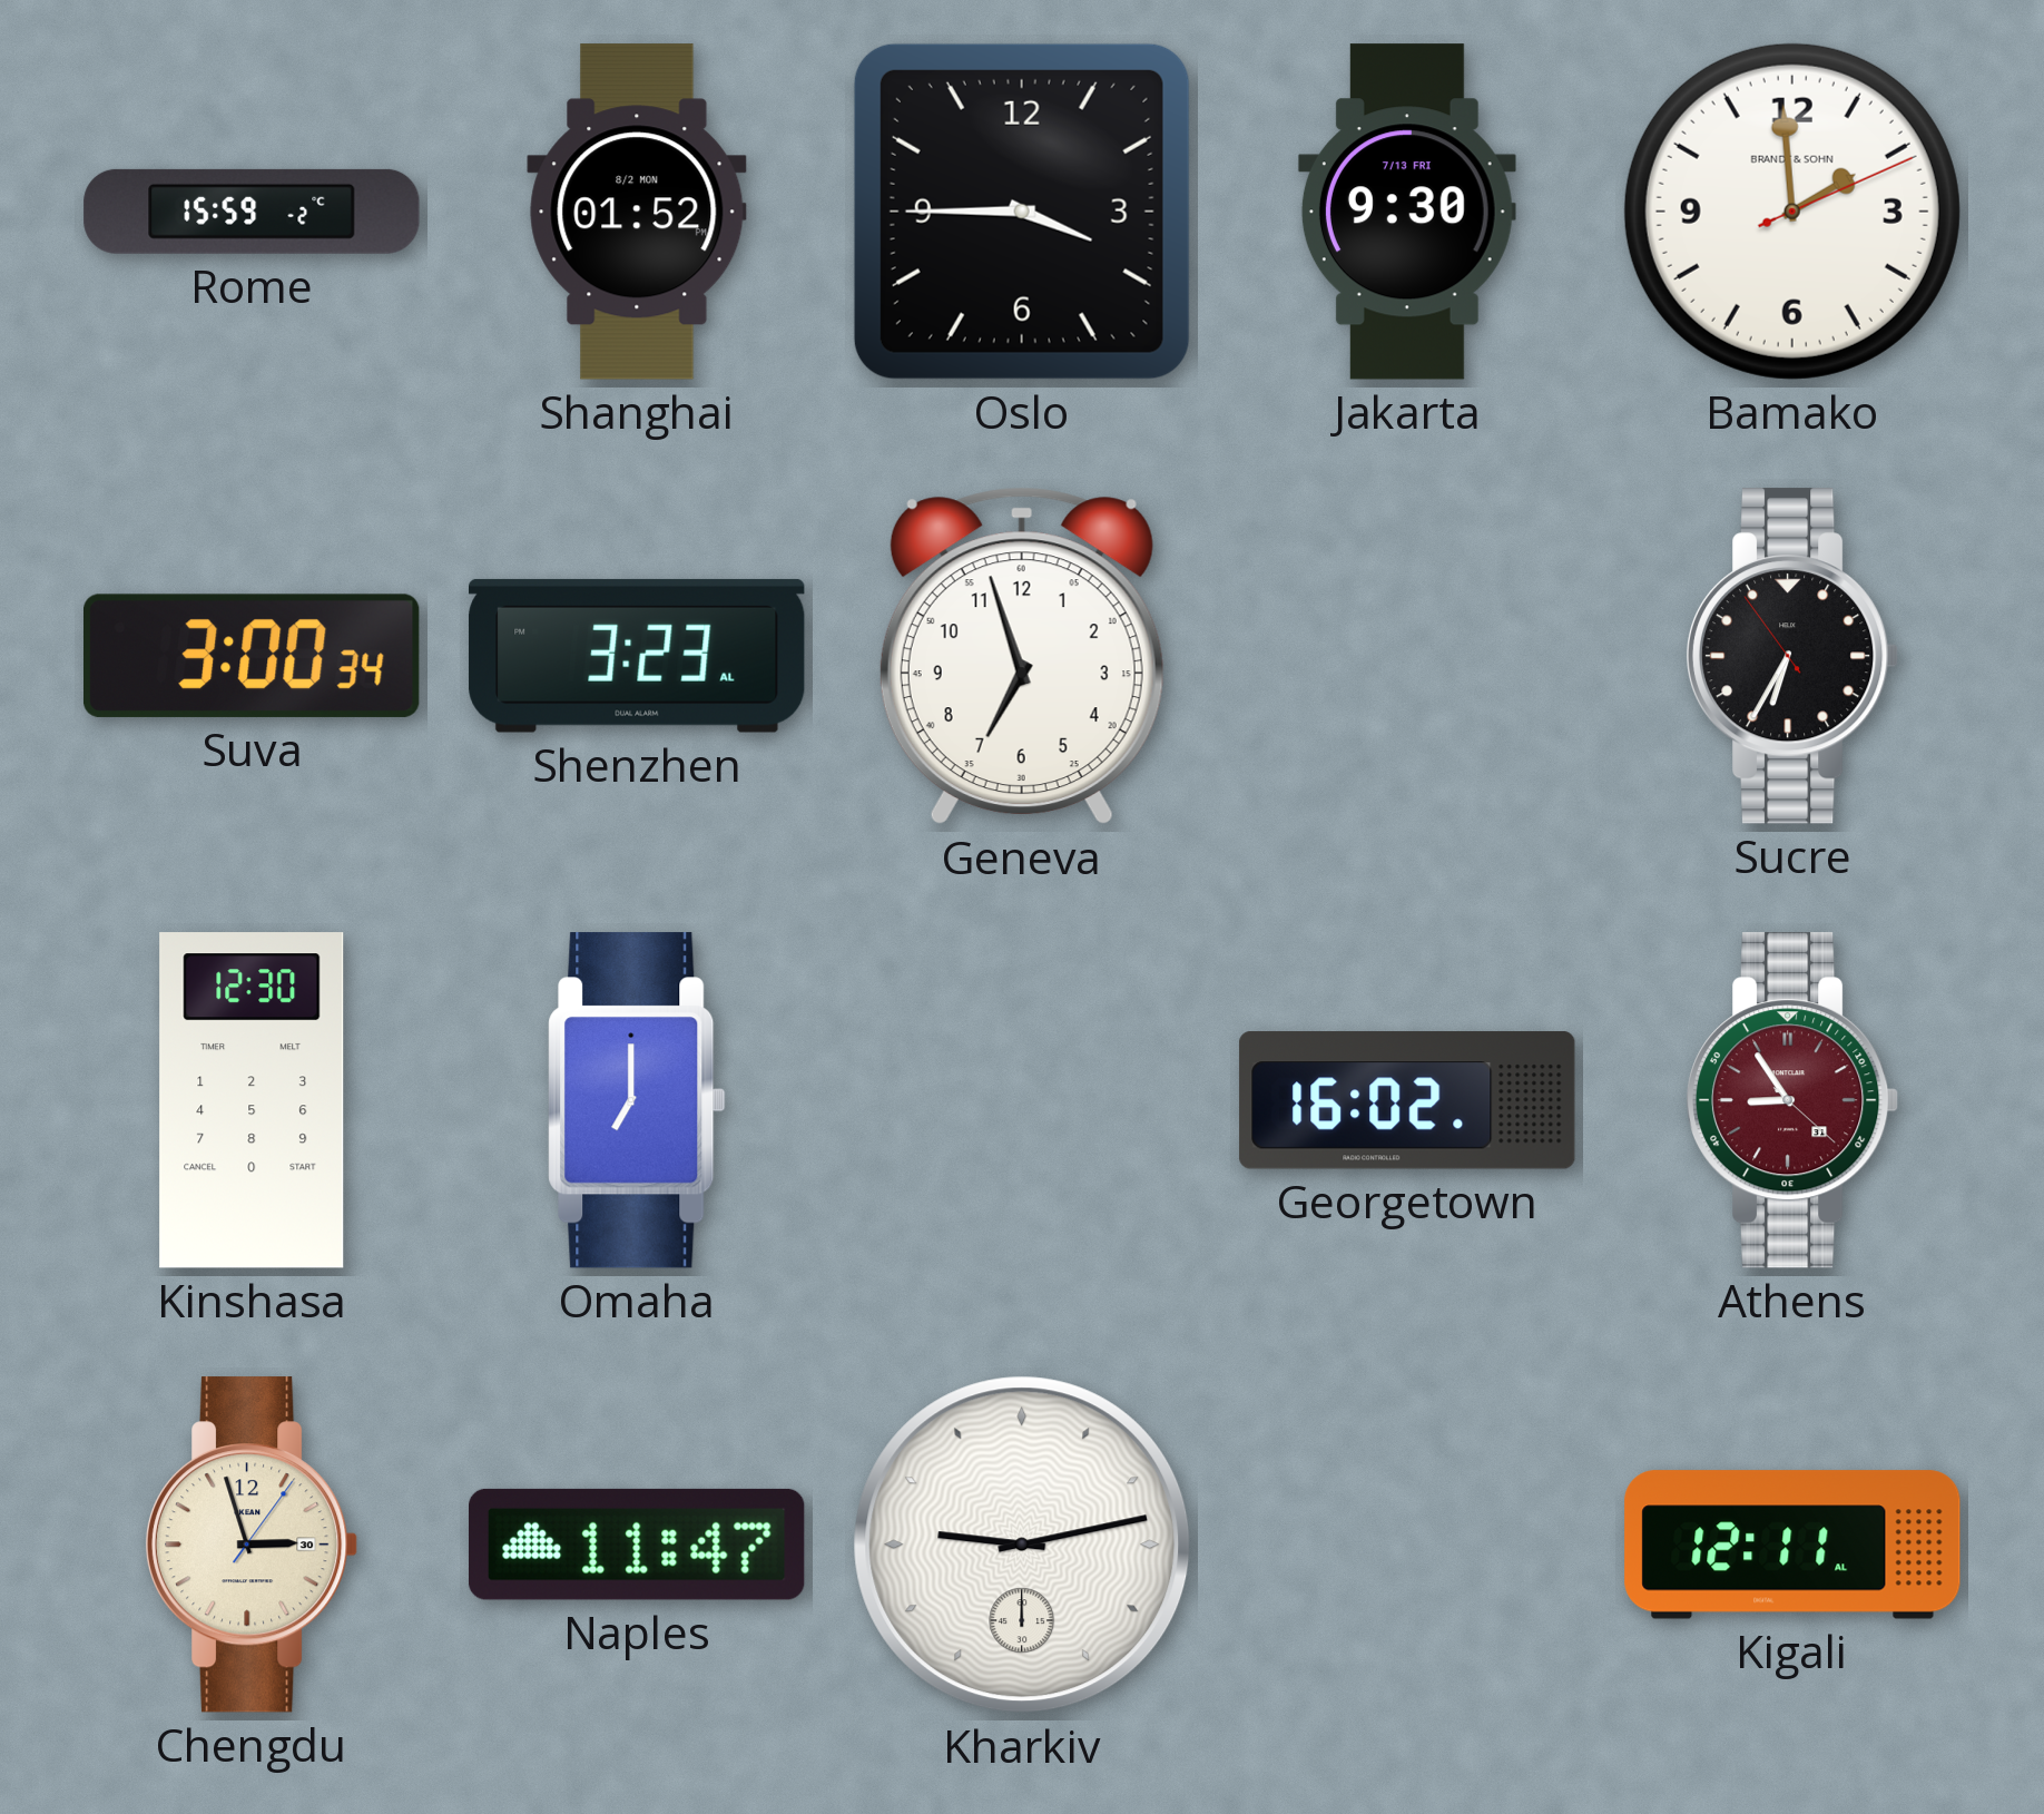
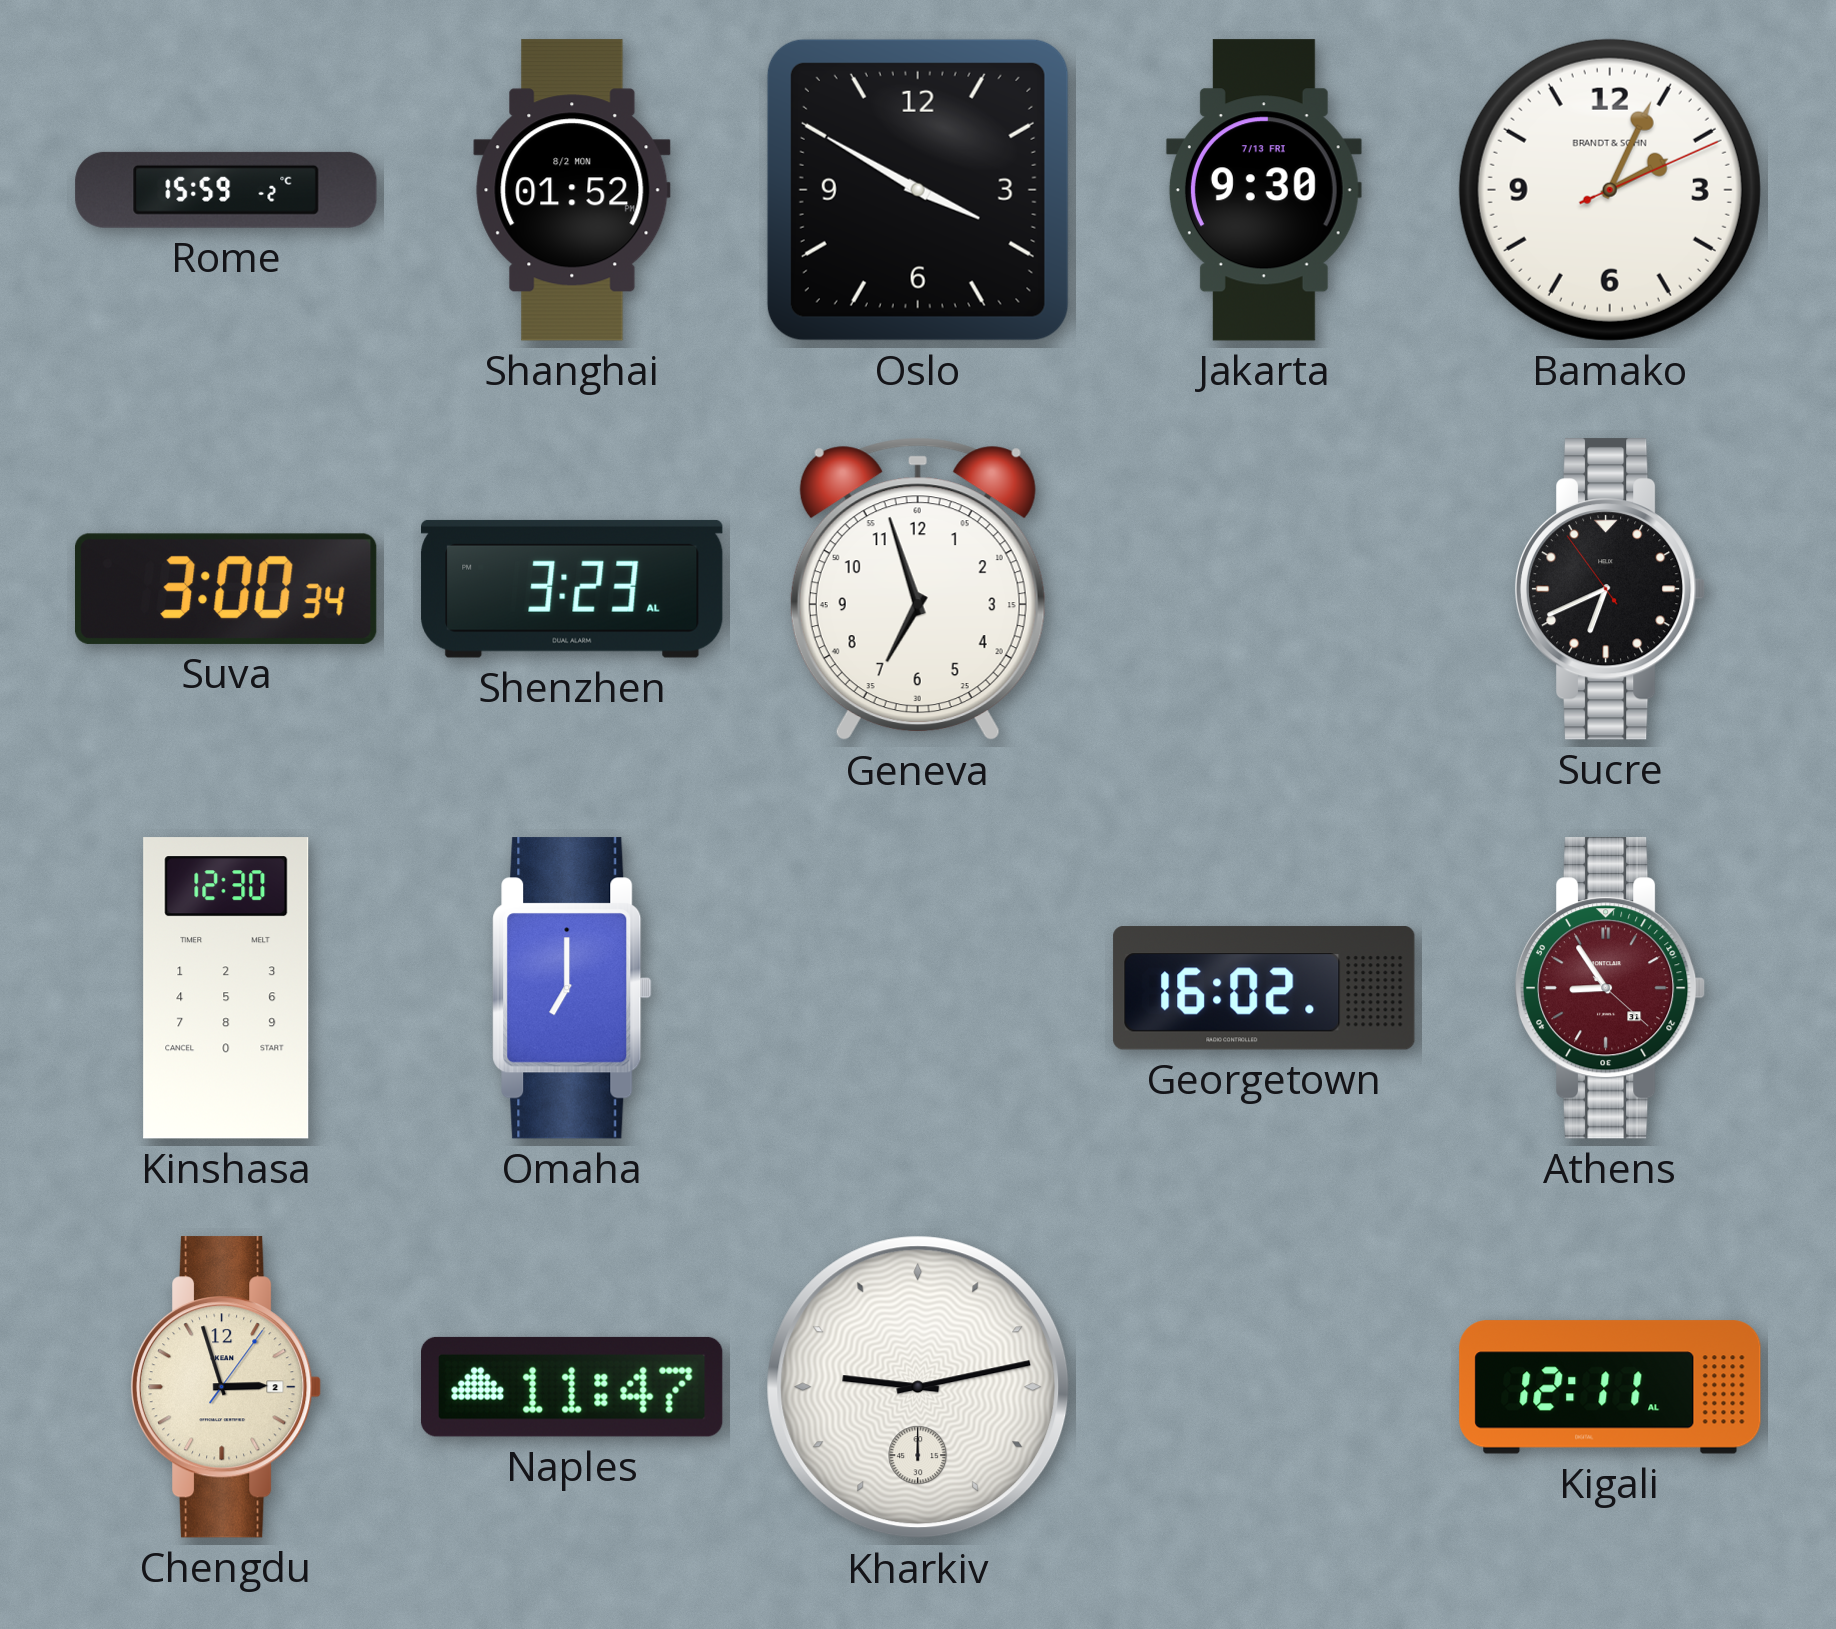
Oslo: 3:45 -> 3:50
Bamako: 1:59 -> 2:04
Sucre: 6:34 -> 6:40
Chengdu date: 30 -> 2
